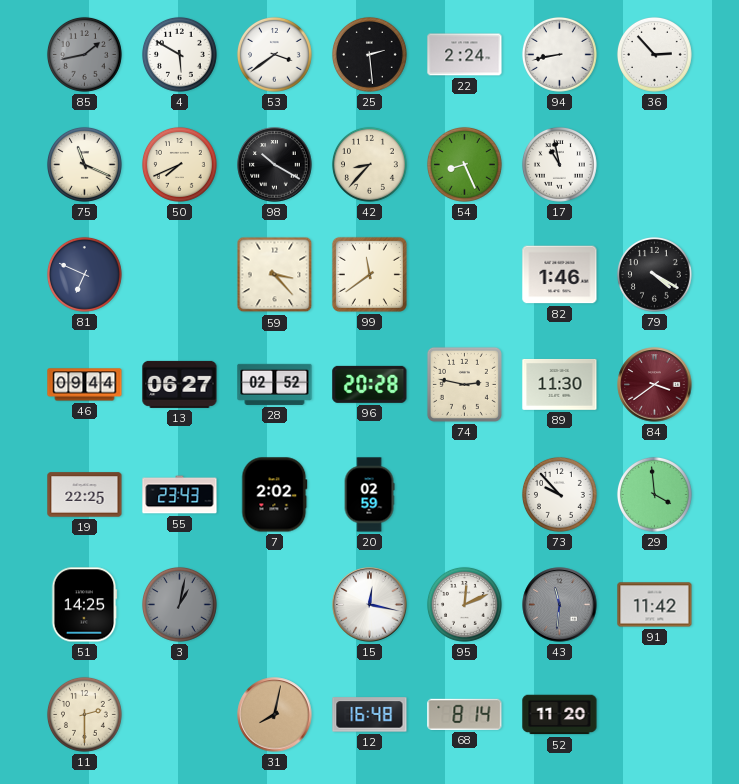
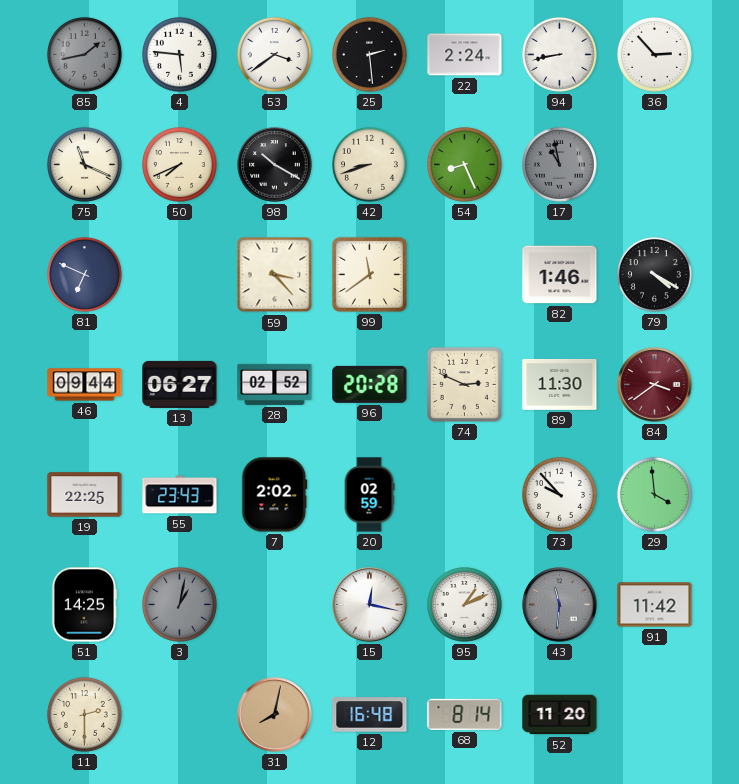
4: 5:50 -> 5:46
42: 8:37 -> 8:42
17 dial: white -> grey
74: 2:47 -> 2:49
95: 12:11 -> 1:11
